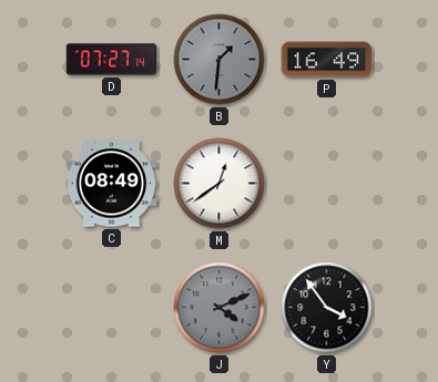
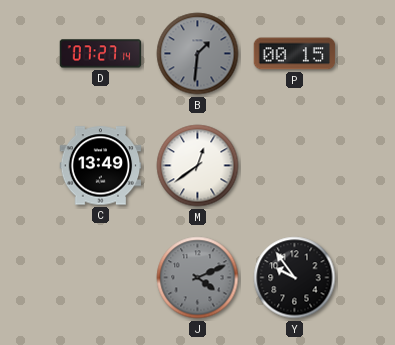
P: 16:49 -> 00:15
C: 08:49 -> 13:49
Y: 3:54 -> 9:54
